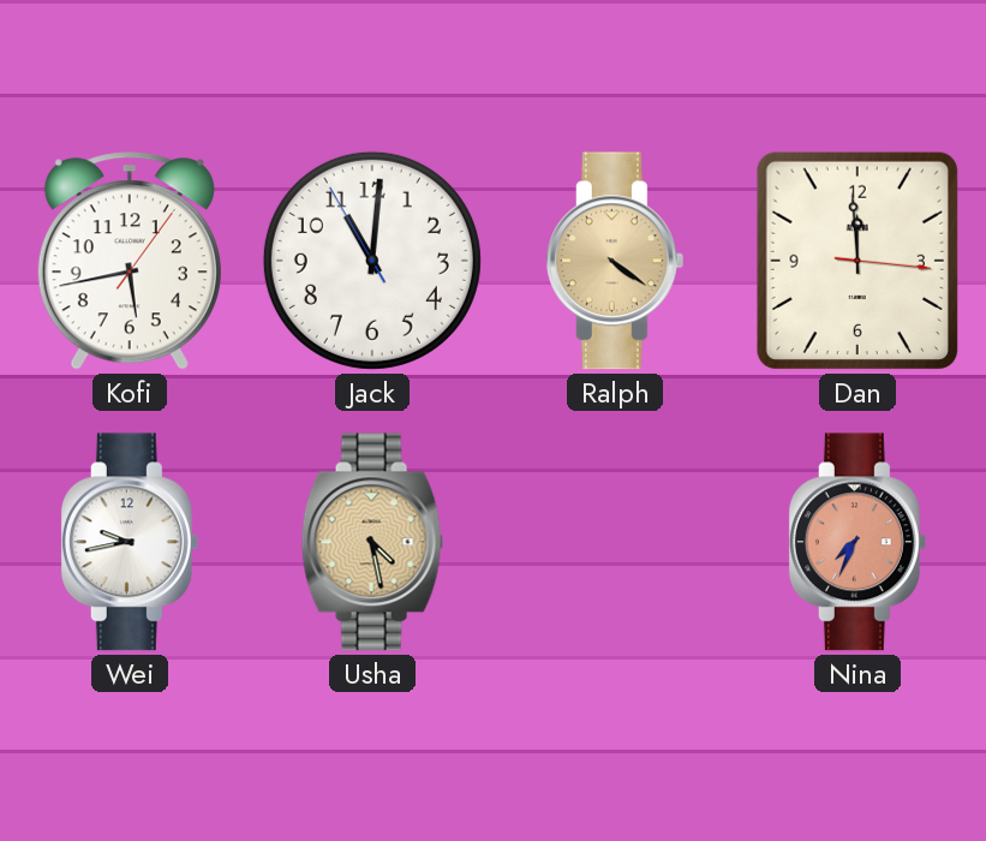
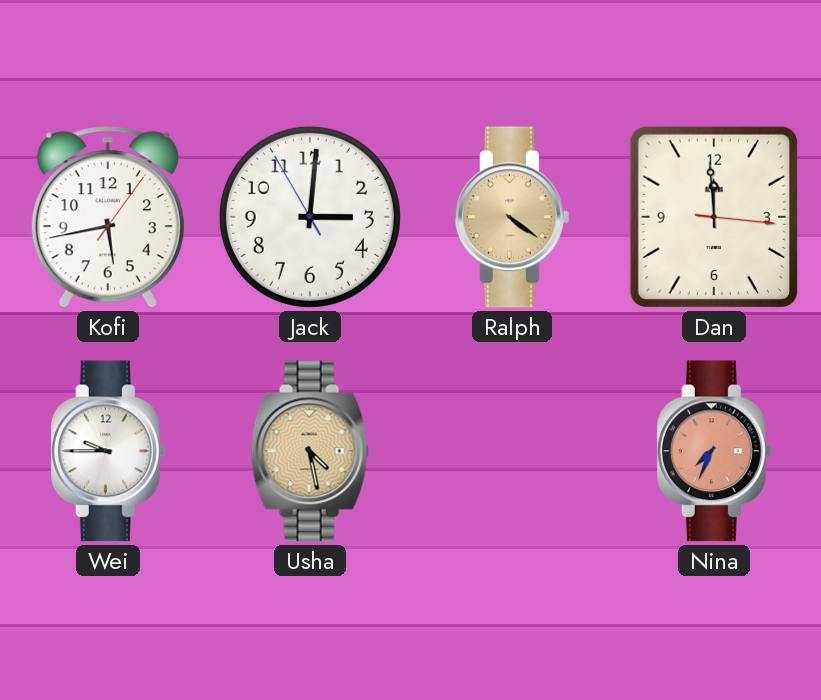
Jack: 11:00 -> 3:00
Wei: 9:43 -> 9:45
